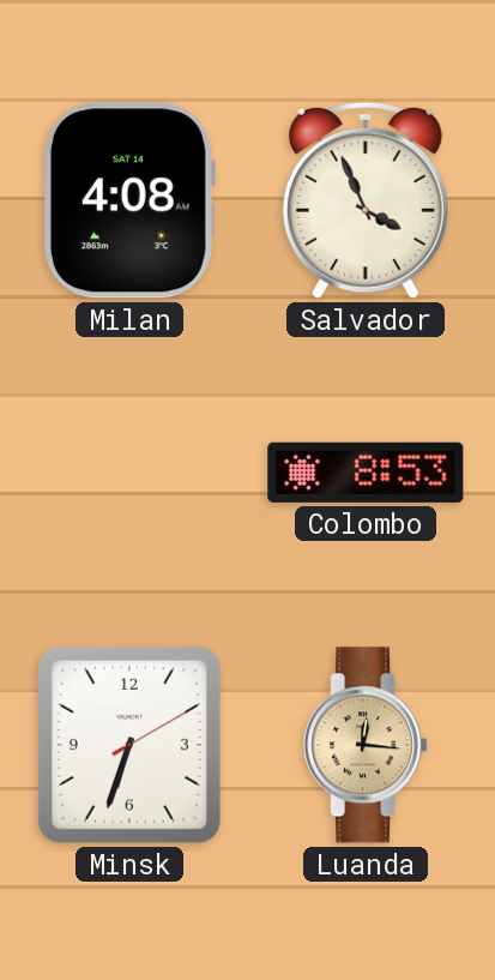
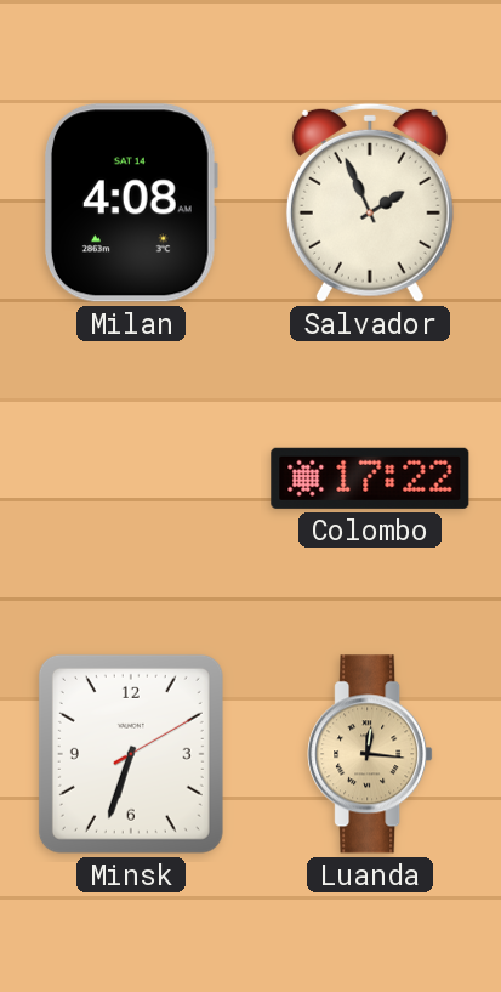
Salvador: 3:56 -> 1:56
Colombo: 8:53 -> 17:22
